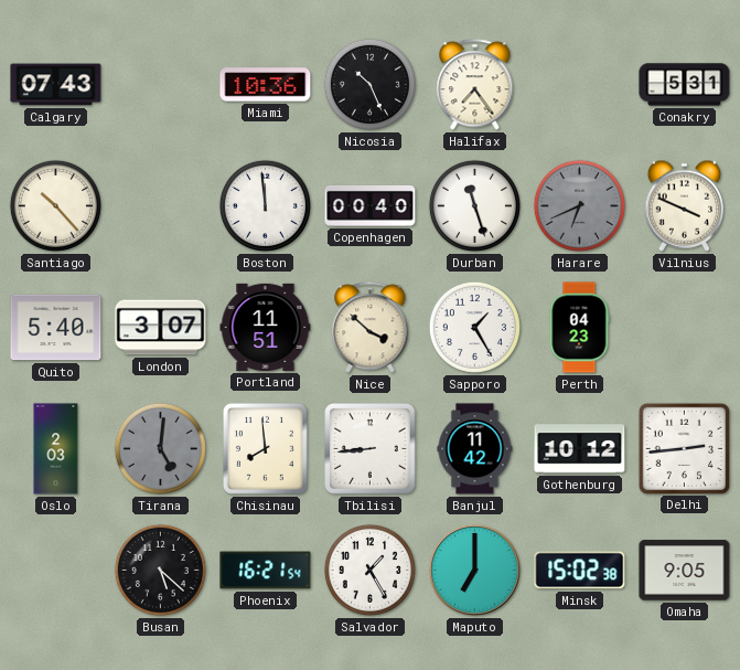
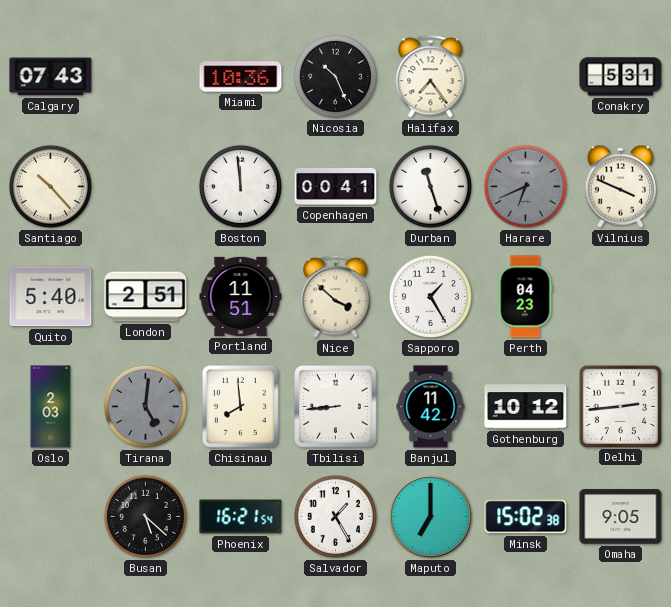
Copenhagen: 00:40 -> 00:41
London: 3:07 -> 2:51
